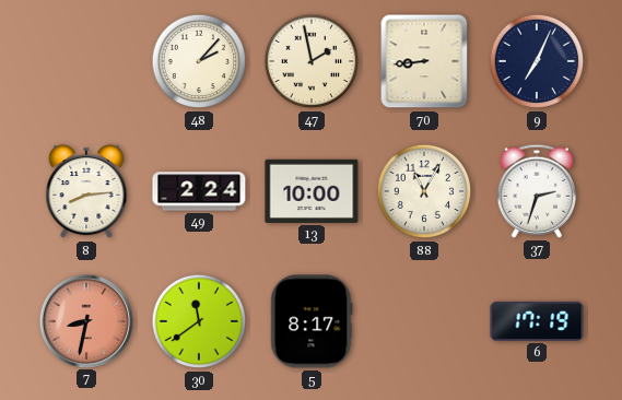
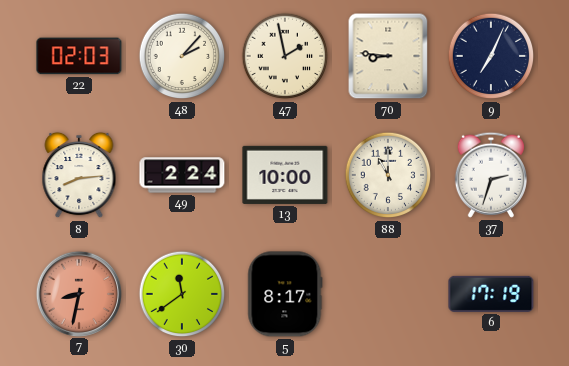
22: none -> 02:03
70: 8:44 -> 8:46
88: 11:05 -> 11:00
